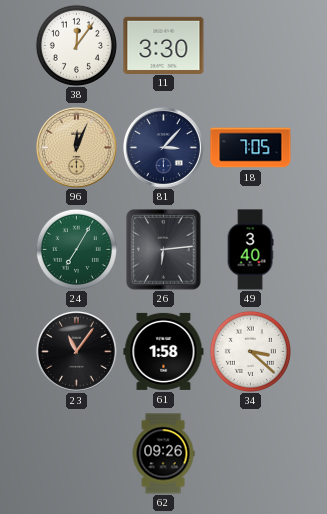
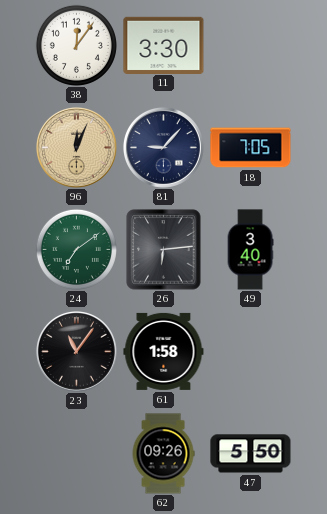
81: 3:07 -> 9:07
24: 7:05 -> 7:09
34: 3:22 -> none
47: none -> 5:50
